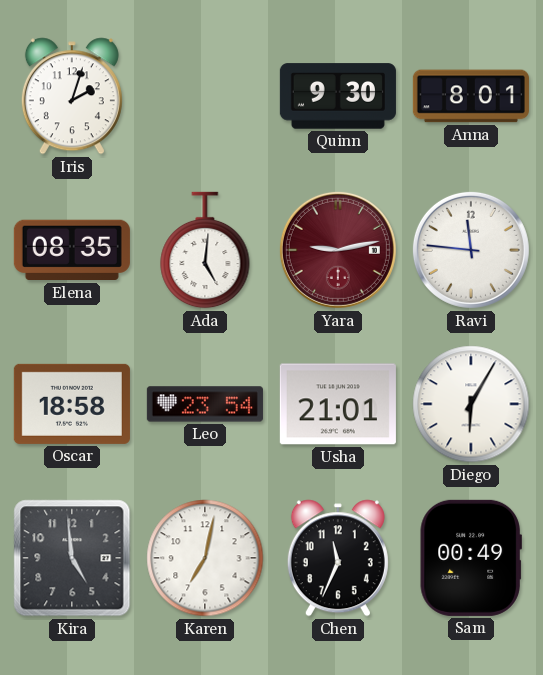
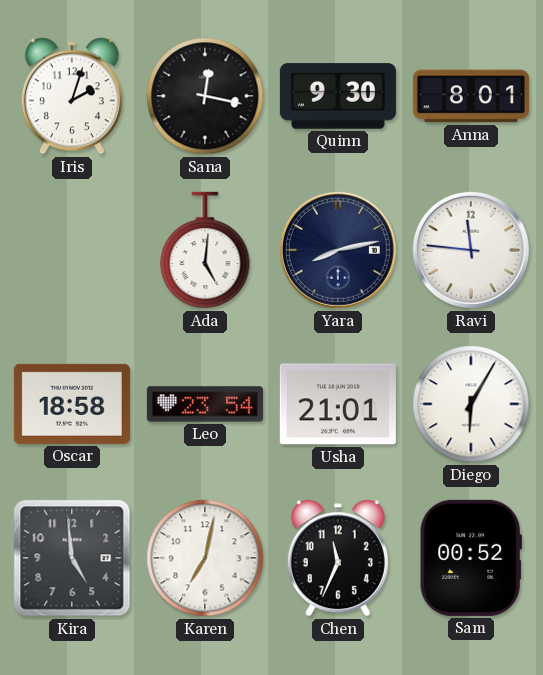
Sana: none -> 12:17
Elena: 08:35 -> none
Yara: 9:13 -> 8:13
Yara dial: burgundy -> navy
Sam: 00:49 -> 00:52
